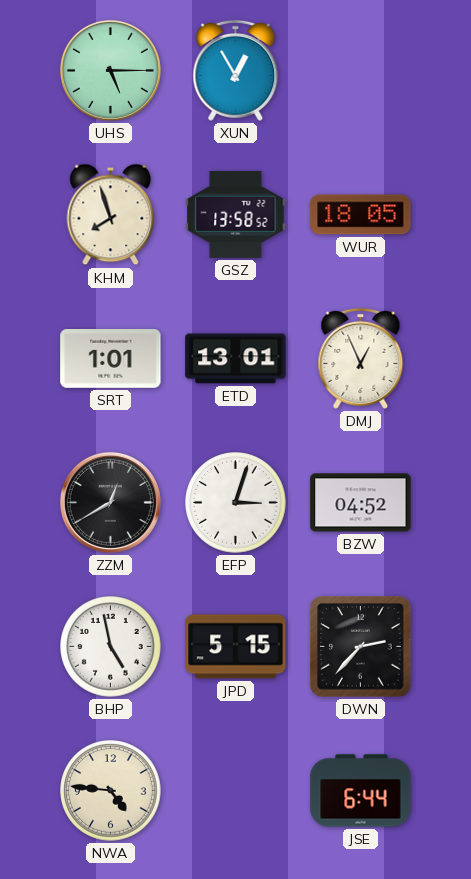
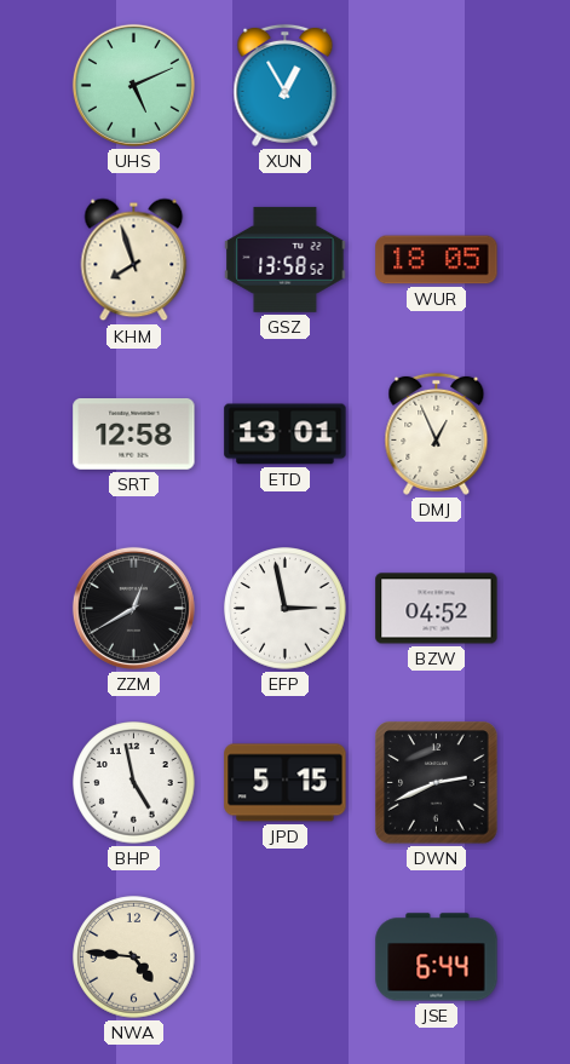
UHS: 5:15 -> 5:11
SRT: 1:01 -> 12:58
EFP: 3:03 -> 2:58
DWN: 2:37 -> 2:41
